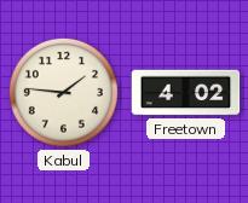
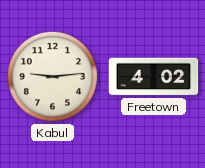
Kabul: 1:46 -> 9:14
